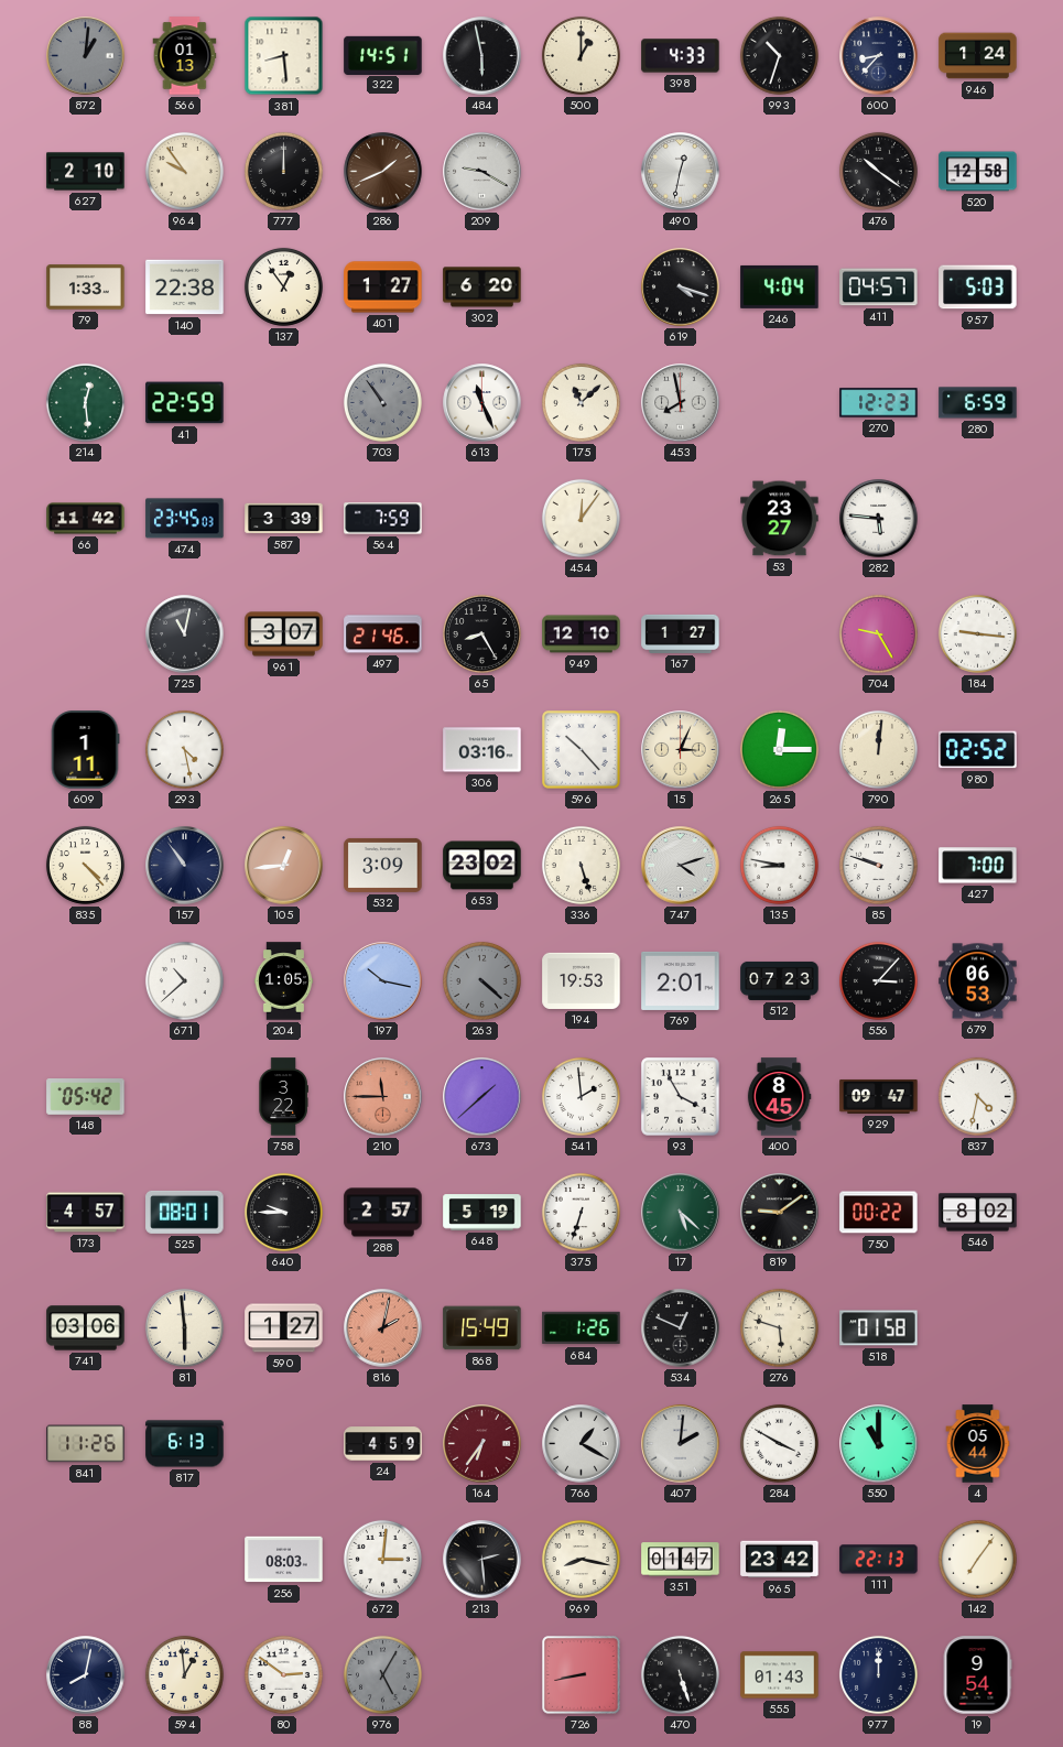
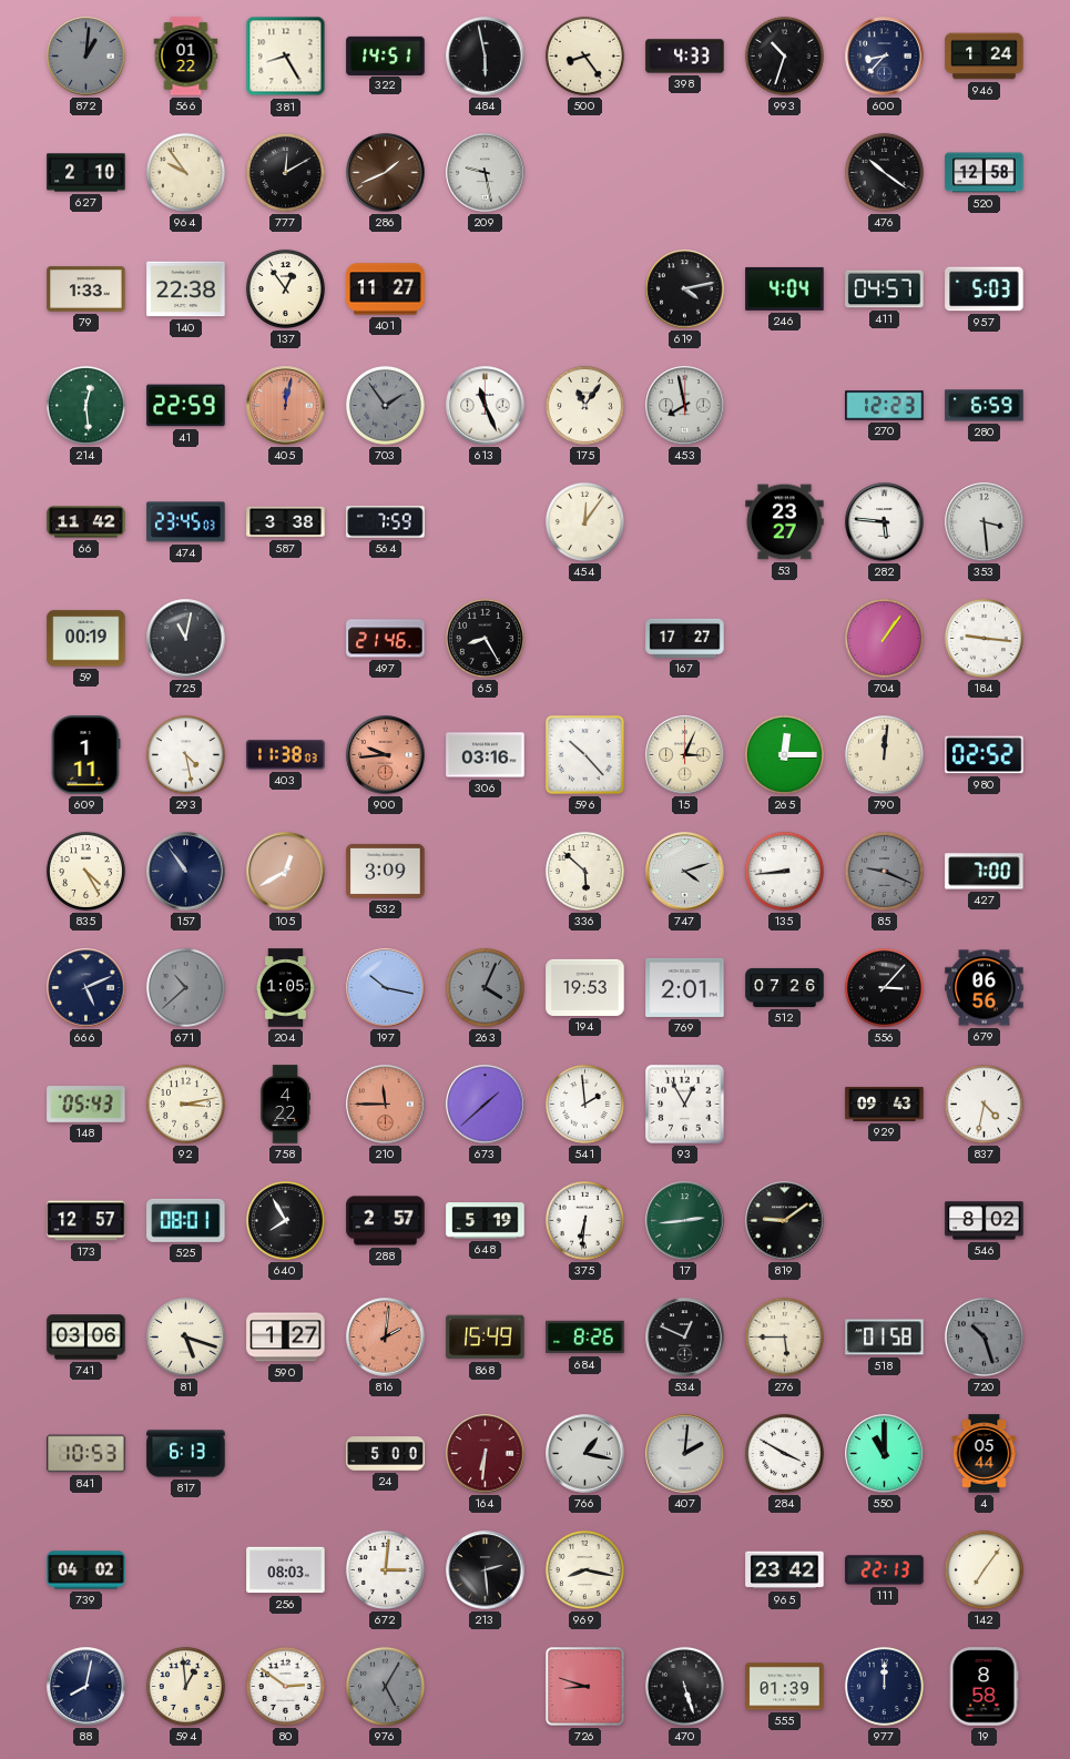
566: 01:13 -> 01:22
381: 8:29 -> 8:25
500: 1:00 -> 8:24
777: 12:00 -> 12:10
209: 9:20 -> 9:28
490: 12:32 -> none
401: 1:27 -> 11:27
302: 6:20 -> none
619: 4:18 -> 4:13
405: none -> 12:02
703: 10:54 -> 1:54
175: 11:08 -> 11:06
587: 3:39 -> 3:38
353: none -> 3:29
59: none -> 00:19
961: 3:07 -> none
949: 12:10 -> none
167: 1:27 -> 17:27
704: 9:25 -> 1:06
403: none -> 11:38
900: none -> 9:44
835: 4:23 -> 4:25
105: 12:44 -> 12:40
653: 23:02 -> none
336: 5:27 -> 5:52
135: 8:47 -> 8:44
85: 9:48 -> 9:19
85 dial: white -> grey
666: none -> 5:11
671 dial: white -> grey
263: 4:22 -> 4:04
512: 07:23 -> 07:26
679: 06:53 -> 06:56
148: 05:42 -> 05:43
92: none -> 3:13
758: 3:22 -> 4:22
93: 3:55 -> 12:55
400: 8:45 -> none
929: 09:47 -> 09:43
173: 4:57 -> 12:57
640: 9:45 -> 7:55
375: 6:33 -> 6:31
17: 5:22 -> 2:44
750: 00:22 -> none
81: 5:59 -> 5:18
816: 2:02 -> 2:01
684: 1:26 -> 8:26
276: 5:48 -> 5:45
720: none -> 10:27
841: 11:26 -> 10:53
24: 4:59 -> 5:00
164: 6:36 -> 6:31
766: 1:20 -> 1:17
739: none -> 04:02
351: 01:47 -> none
726: 8:43 -> 8:48
555: 01:43 -> 01:39
19: 9:54 -> 8:58
